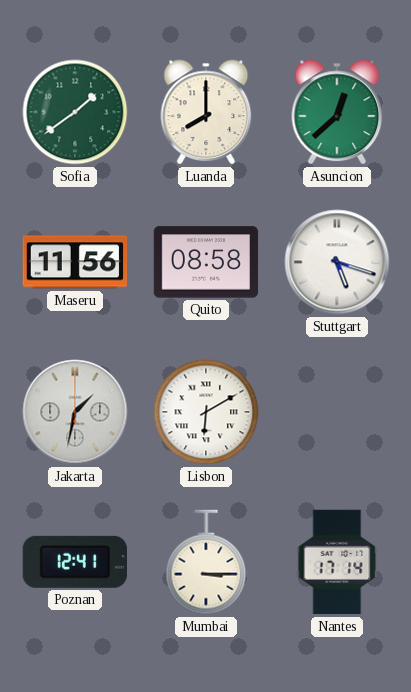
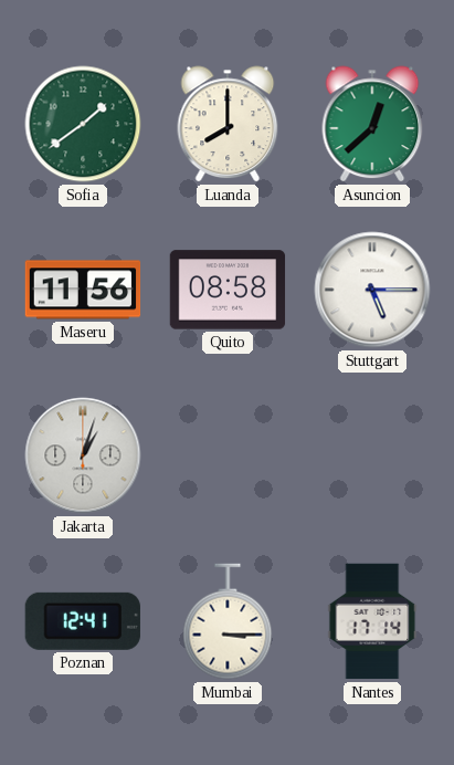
Stuttgart: 5:18 -> 5:15
Jakarta: 1:32 -> 1:03
Lisbon: 6:10 -> none
